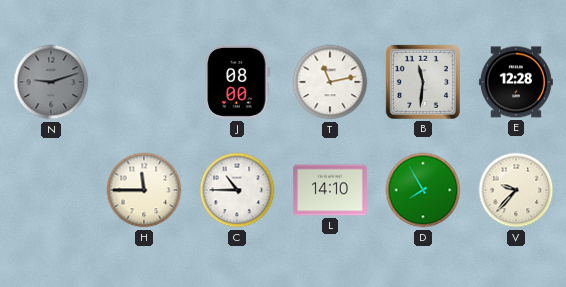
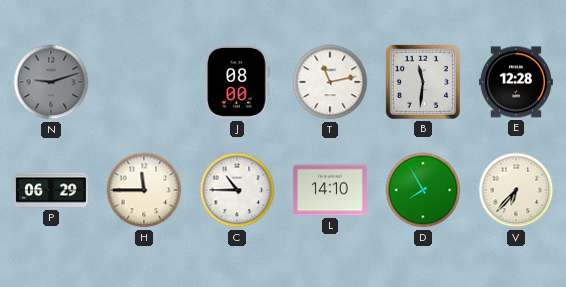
P: none -> 06:29
V: 9:37 -> 6:37
